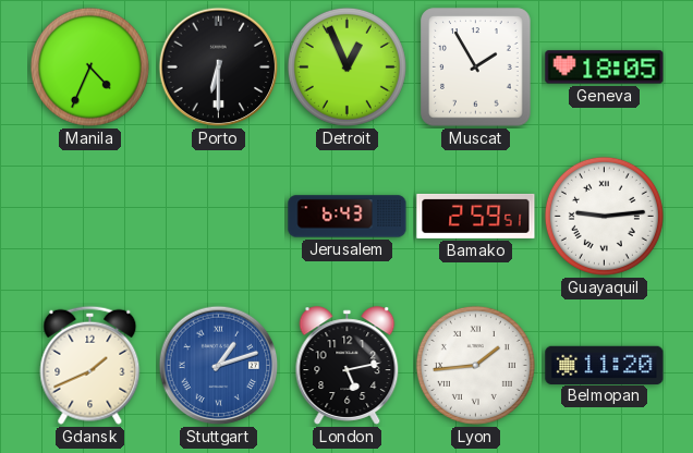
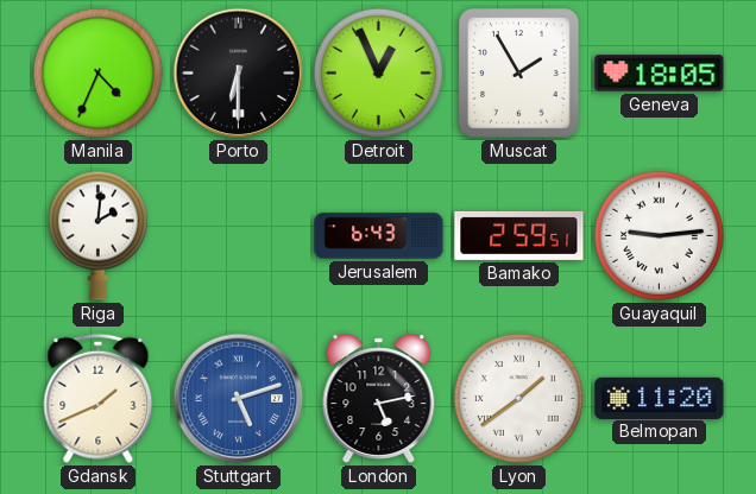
Riga: none -> 2:01
Stuttgart: 1:12 -> 5:12
Lyon: 1:44 -> 1:39
